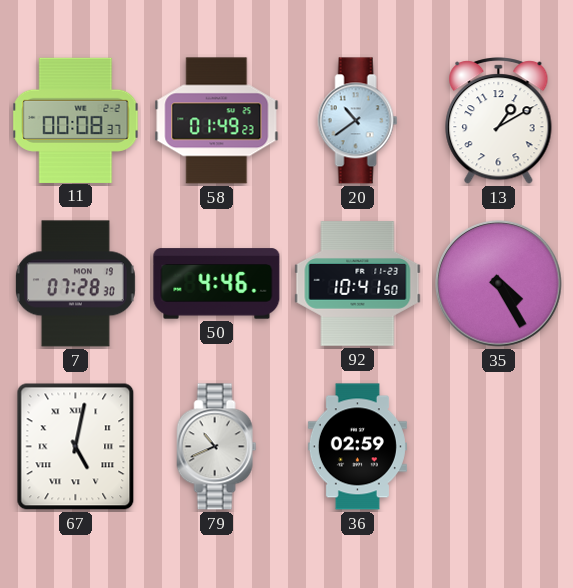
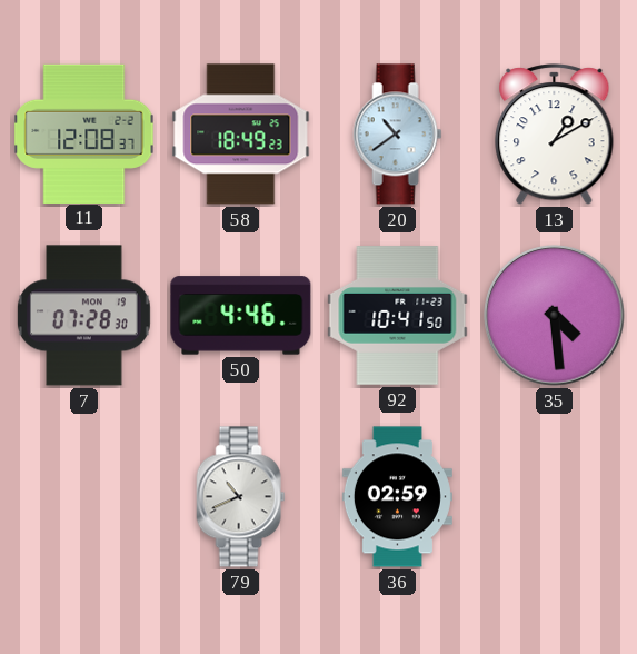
11: 00:08 -> 12:08
58: 01:49 -> 18:49
35: 4:25 -> 4:29
67: 5:02 -> none
